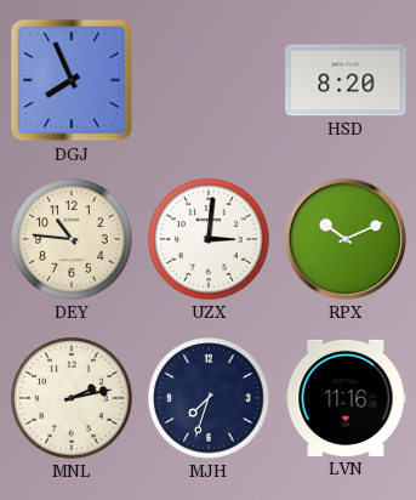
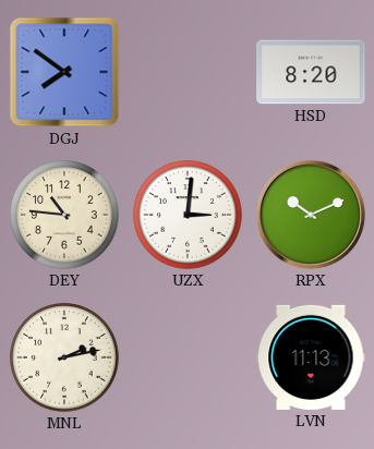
DGJ: 7:56 -> 7:51
MJH: 7:33 -> none
LVN: 11:16 -> 11:13
